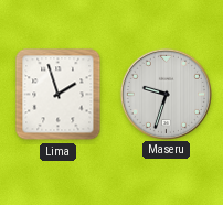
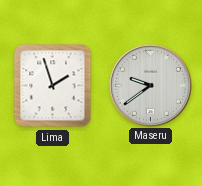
Maseru: 9:33 -> 9:39
